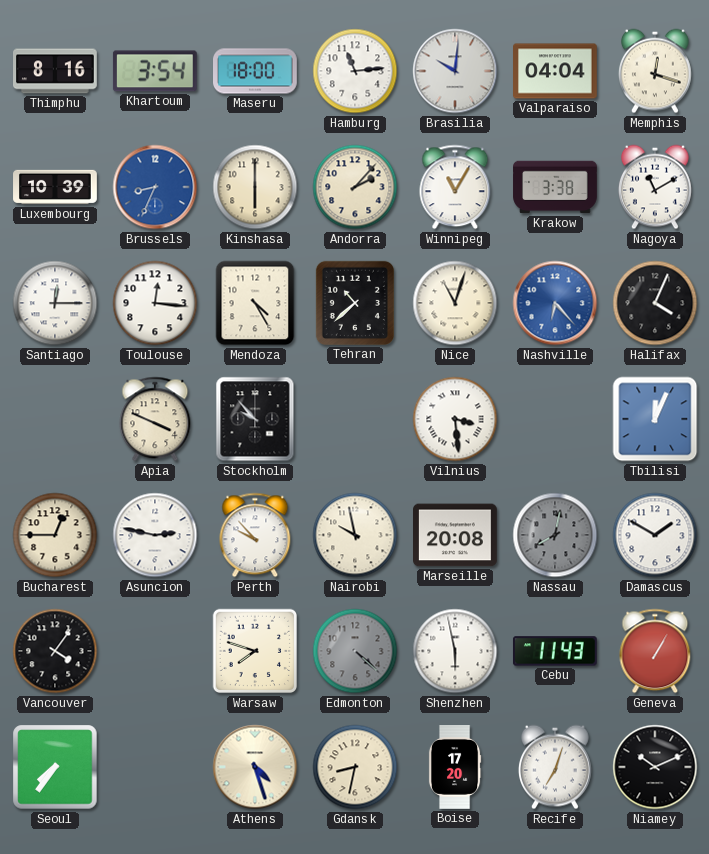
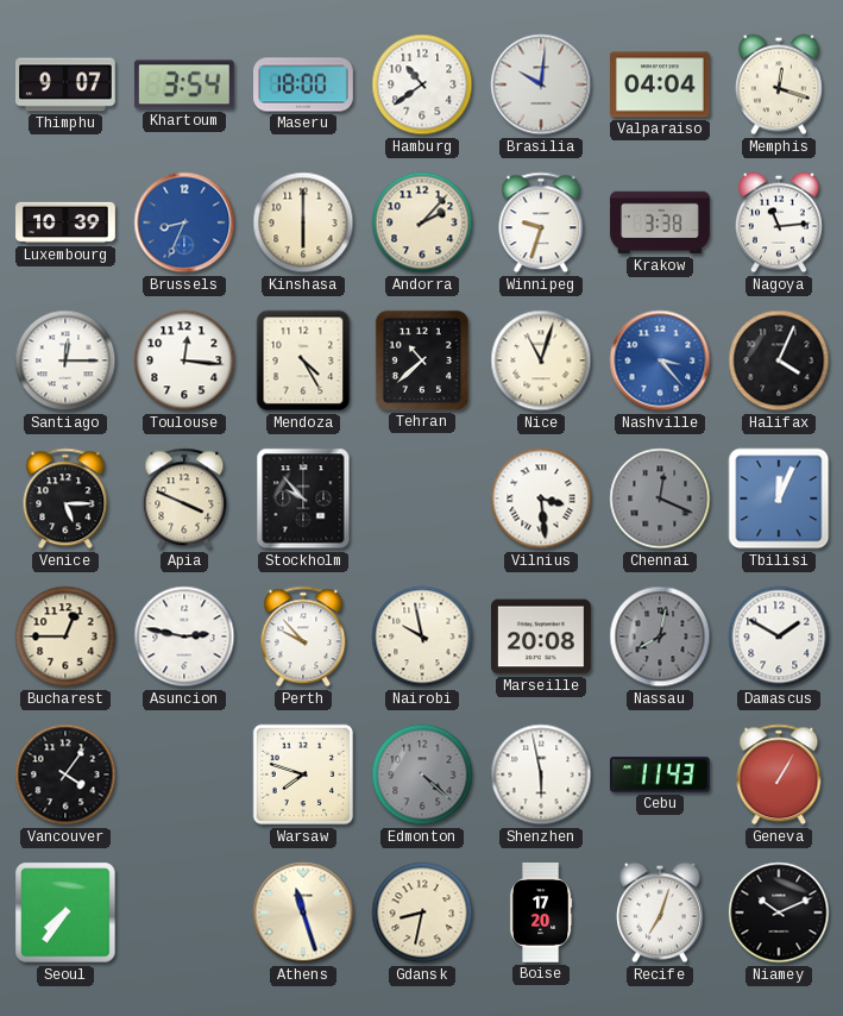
Thimphu: 8:16 -> 9:07
Hamburg: 11:14 -> 10:39
Winnipeg: 11:05 -> 9:33
Nagoya: 11:10 -> 11:14
Nashville: 6:23 -> 3:23
Venice: none -> 5:15
Chennai: none -> 12:19
Athens: 4:27 -> 11:27
